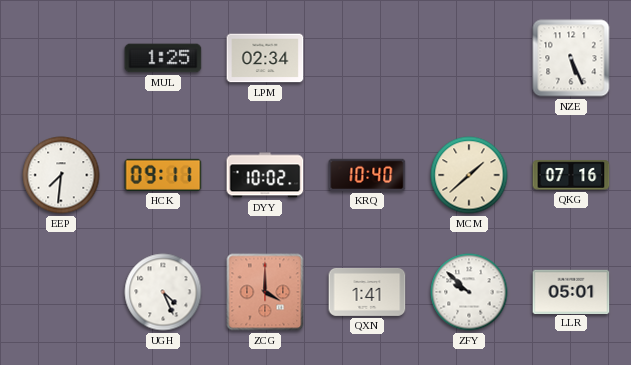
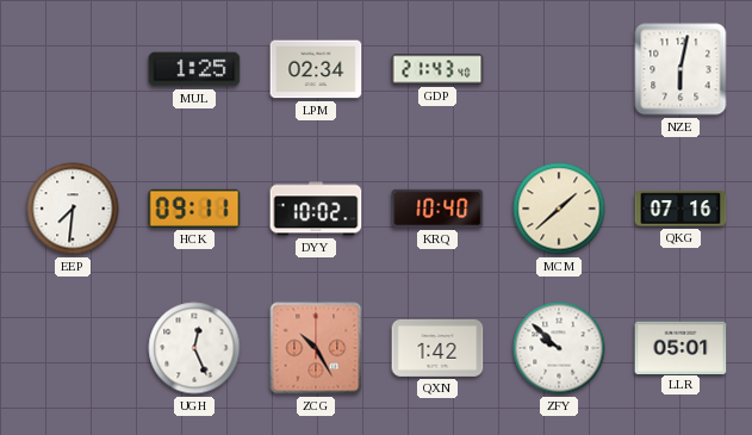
GDP: none -> 21:43
NZE: 5:26 -> 6:02
UGH: 4:26 -> 12:26
ZCG: 4:00 -> 10:25
QXN: 1:41 -> 1:42
